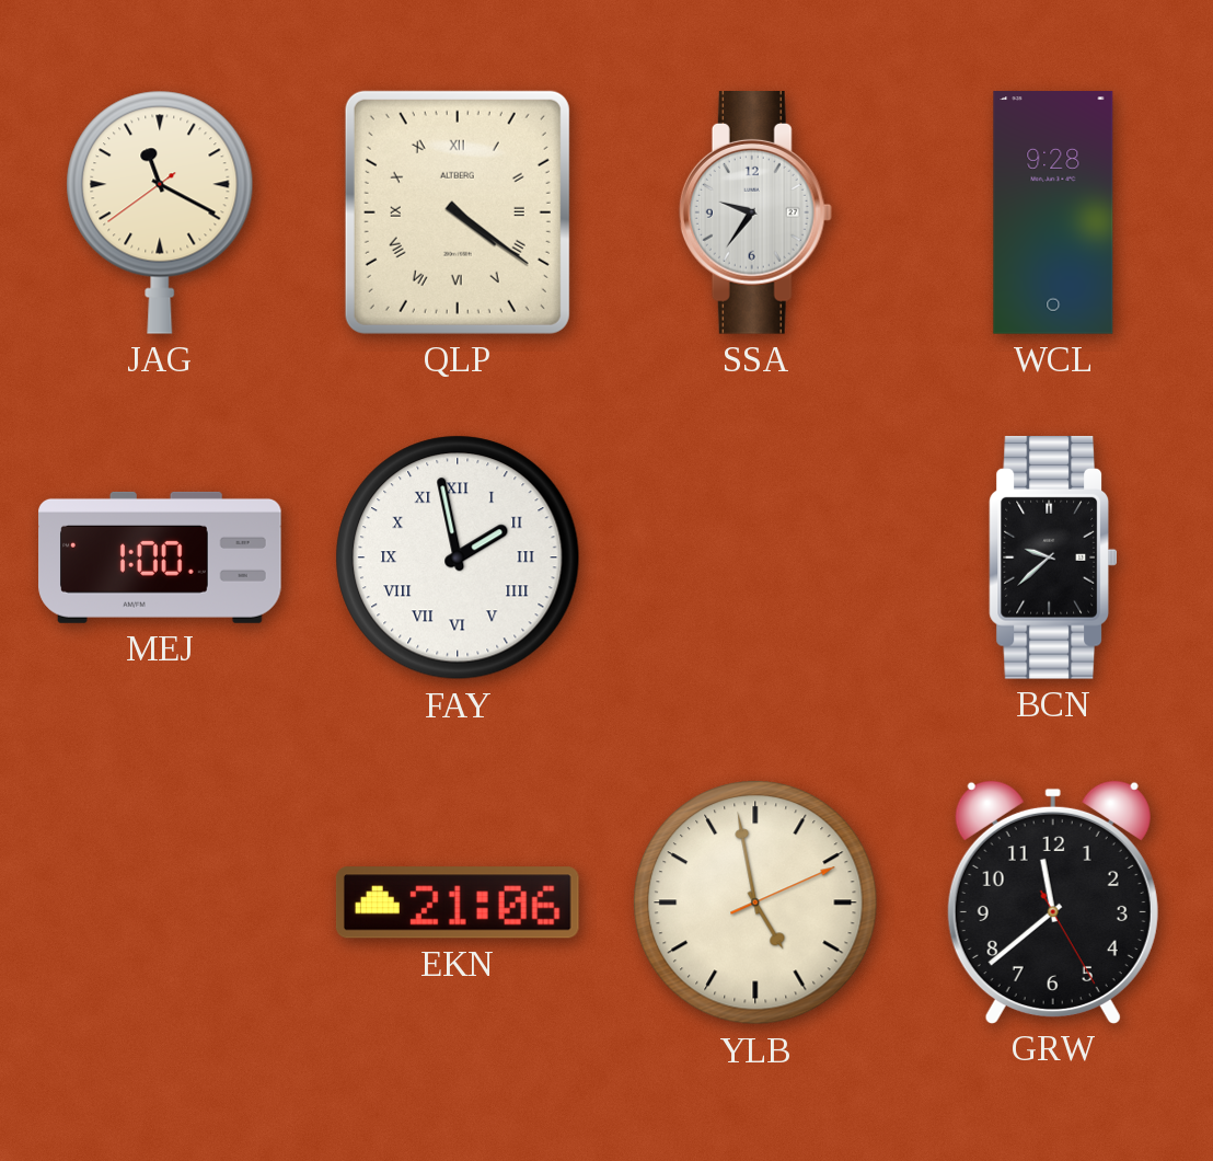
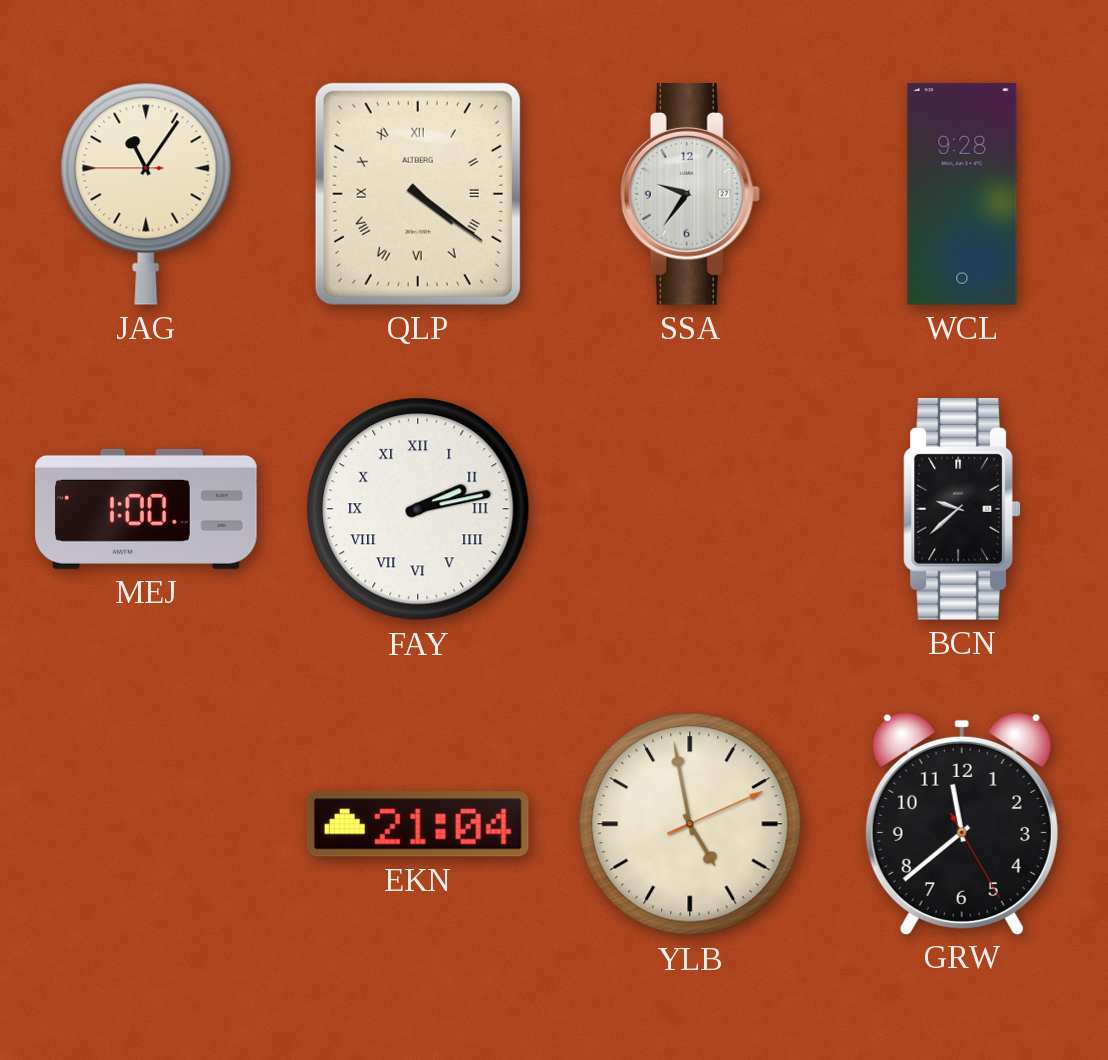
JAG: 11:19 -> 11:05
FAY: 1:58 -> 2:13
EKN: 21:06 -> 21:04
